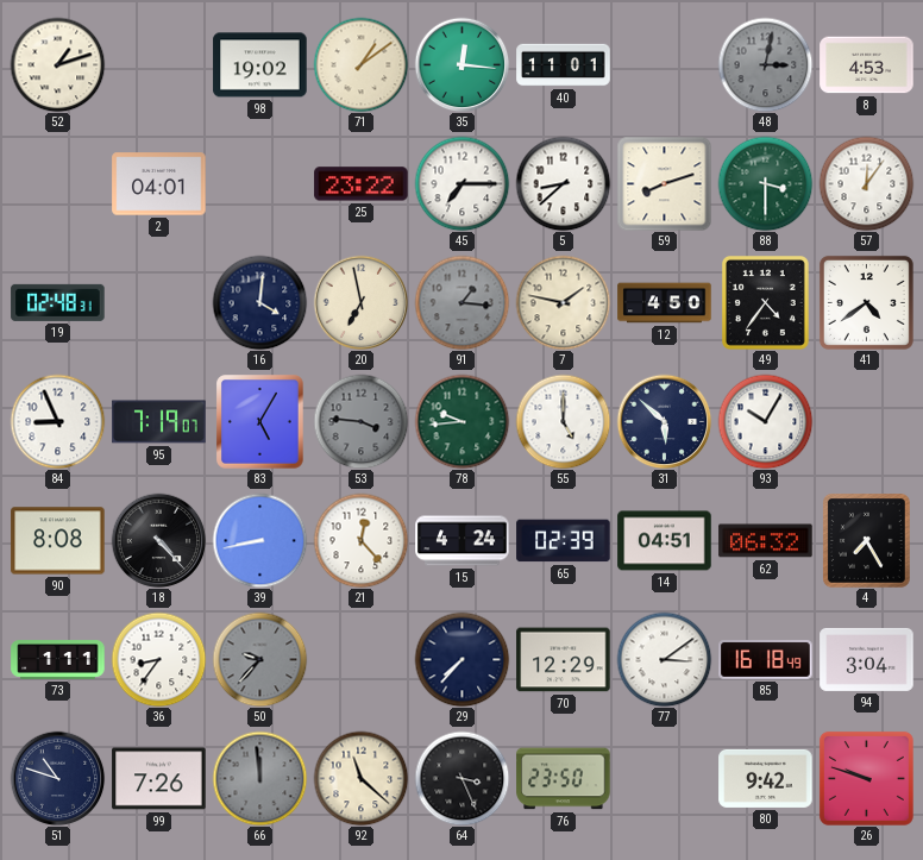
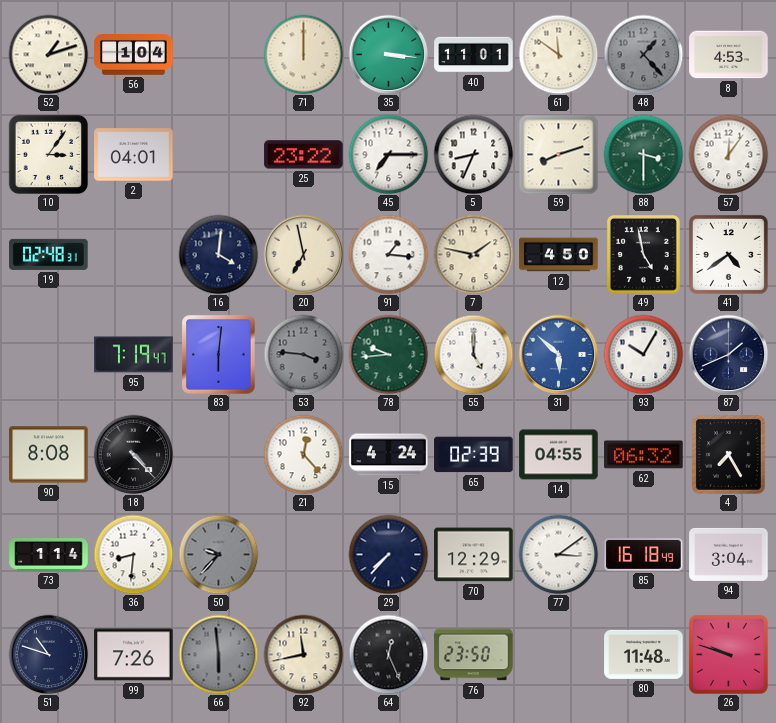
56: none -> 1:04
98: 19:02 -> none
71: 1:09 -> 12:00
35: 12:16 -> 3:16
61: none -> 11:51
48: 3:02 -> 1:23
10: none -> 3:06
5: 8:38 -> 8:34
91 dial: grey -> white
49: 4:36 -> 4:58
84: 8:56 -> none
95: 7:19:07 -> 7:19:47
83: 5:05 -> 6:01
31 dial: navy -> blue
87: none -> 1:41
39: 8:43 -> none
14: 04:51 -> 04:55
73: 1:11 -> 1:14
36: 8:36 -> 8:31
66: 11:59 -> 5:59
92: 11:22 -> 11:43
64: 3:26 -> 12:26
80: 9:42 -> 11:48
